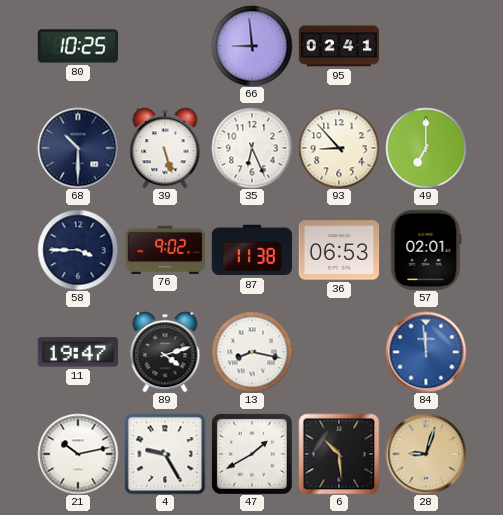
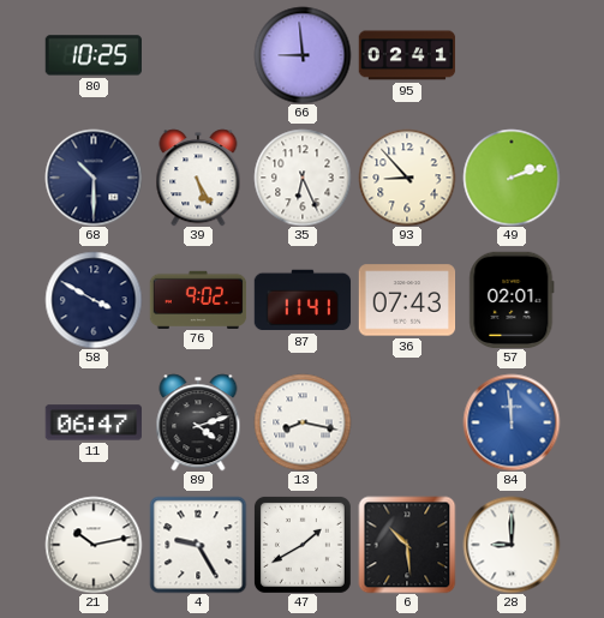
39: 5:27 -> 5:25
49: 7:00 -> 2:12
58: 3:45 -> 3:50
87: 11:38 -> 11:41
36: 06:53 -> 07:43
11: 19:47 -> 06:47
28: 9:03 -> 9:00
28 dial: champagne -> white
